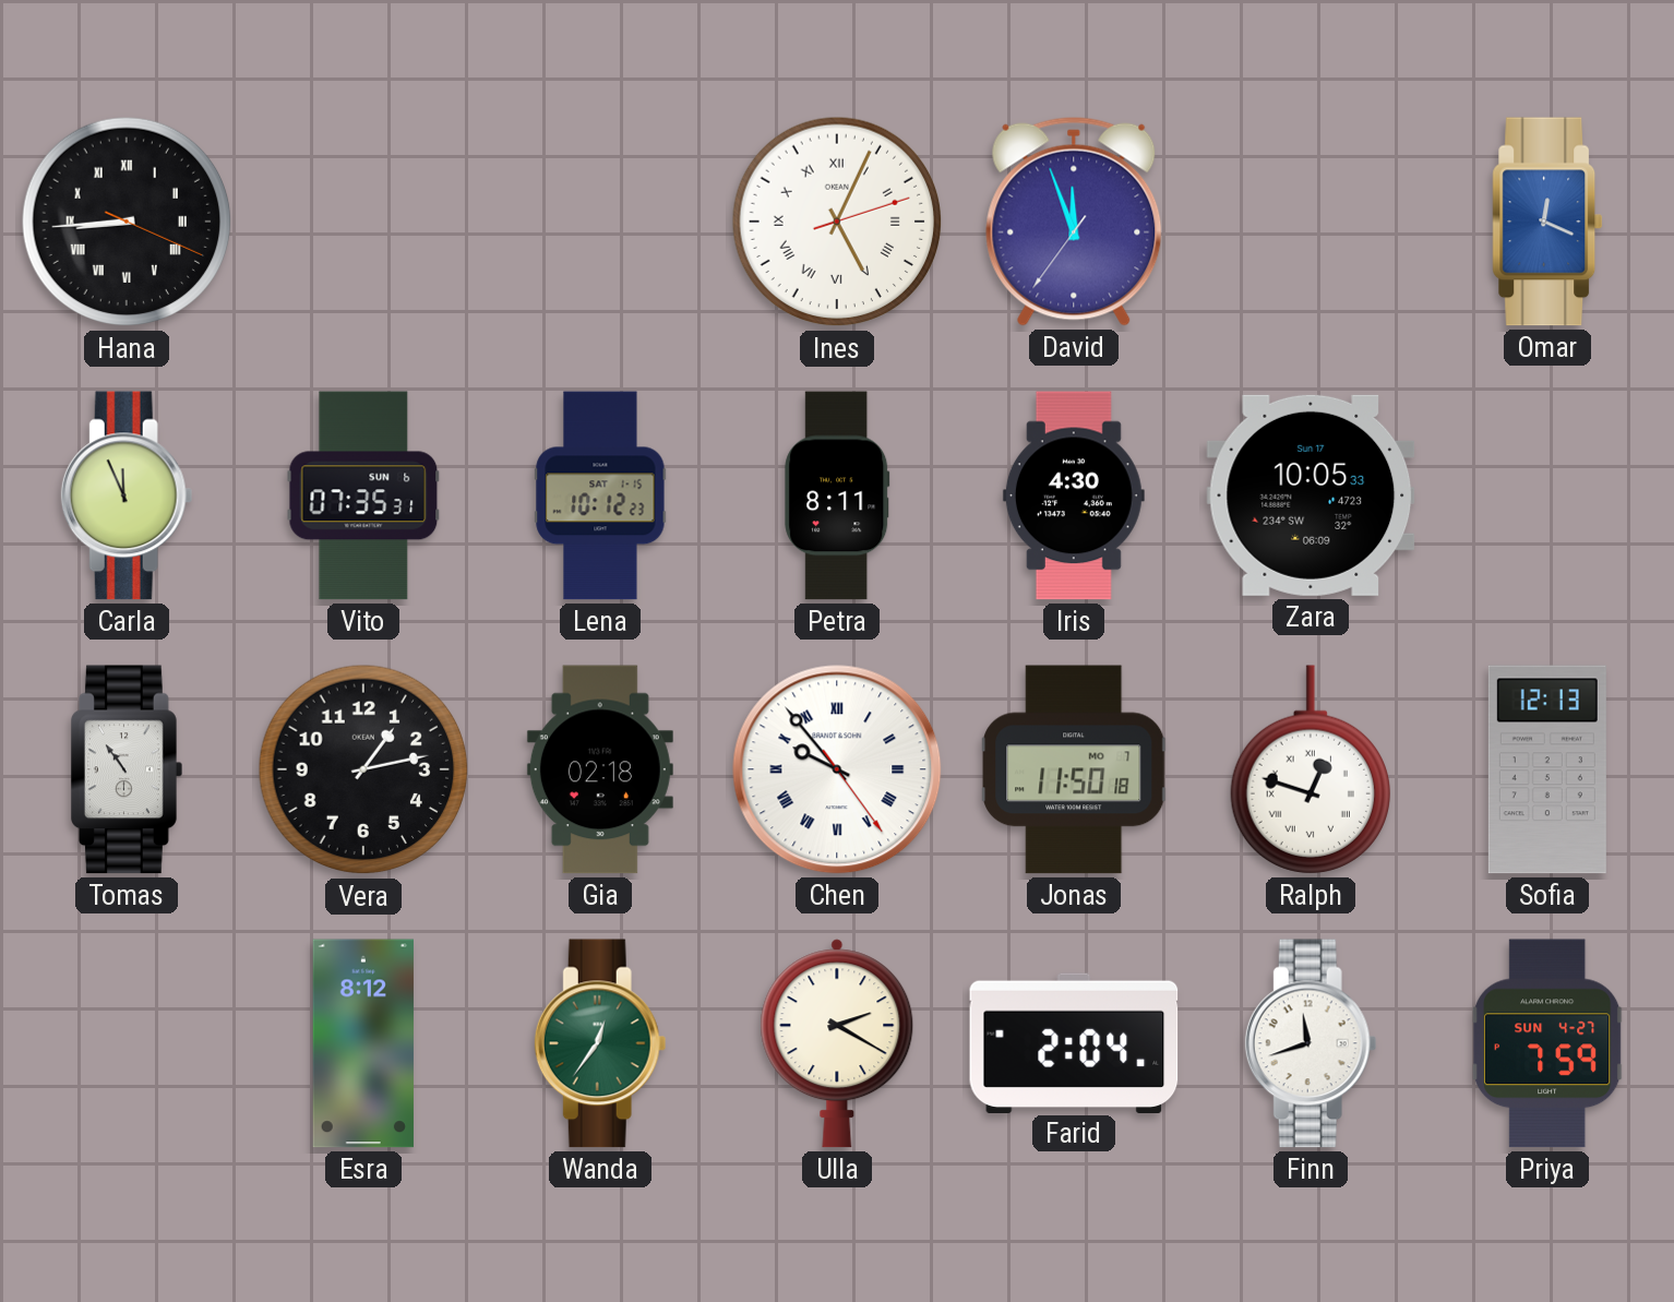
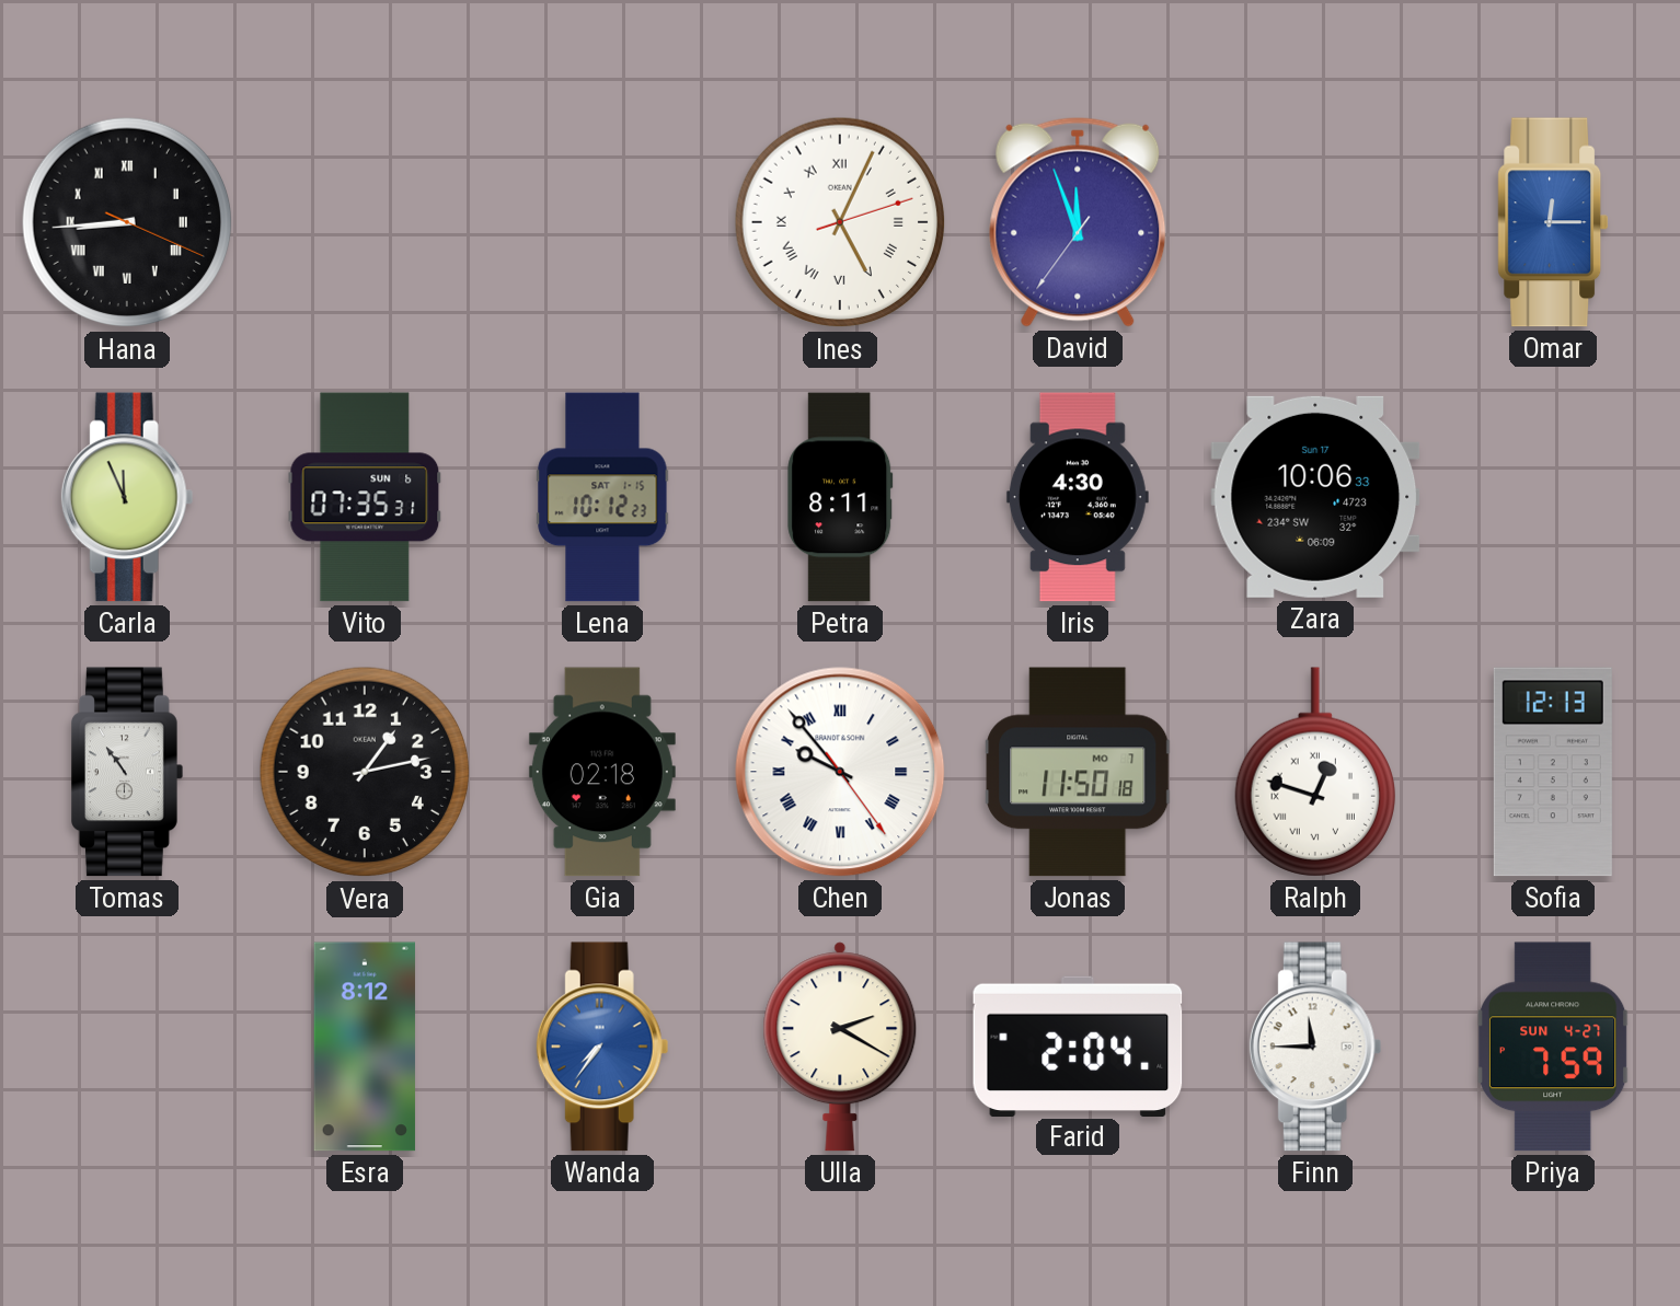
Omar: 12:19 -> 12:15
Zara: 10:05 -> 10:06
Wanda: 12:36 -> 7:36
Wanda dial: green -> blue
Finn: 11:42 -> 11:45
